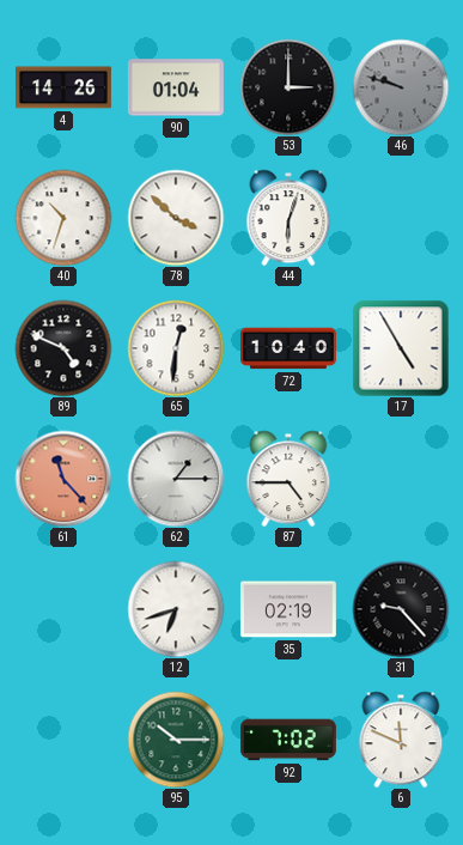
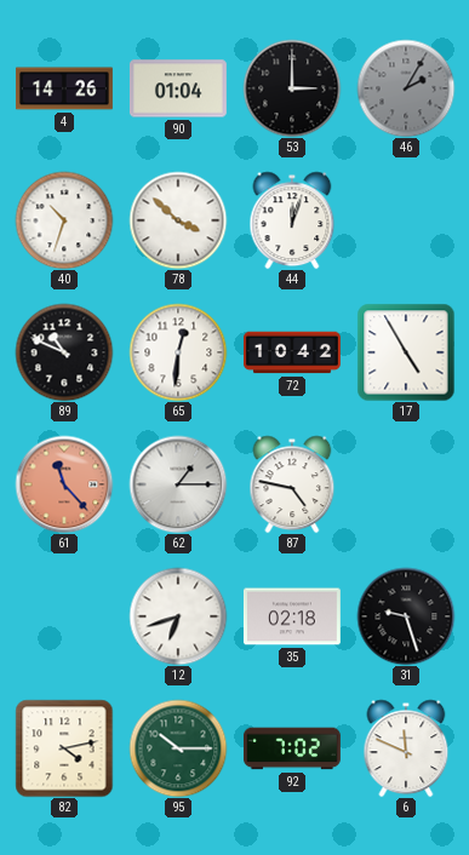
46: 9:48 -> 2:05
44: 6:03 -> 12:03
89: 4:49 -> 10:49
72: 10:40 -> 10:42
87: 4:45 -> 4:47
35: 02:19 -> 02:18
31: 9:23 -> 9:27
82: none -> 4:13
